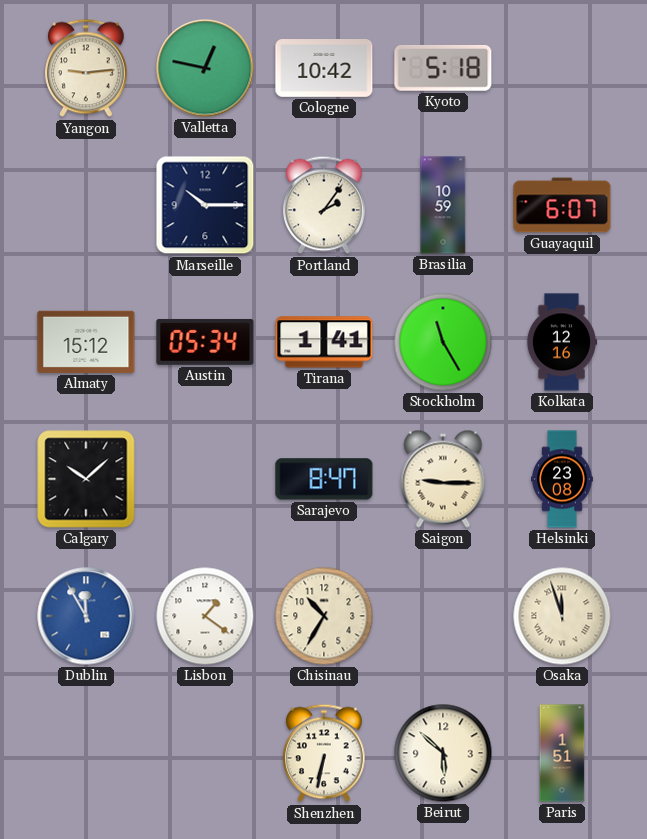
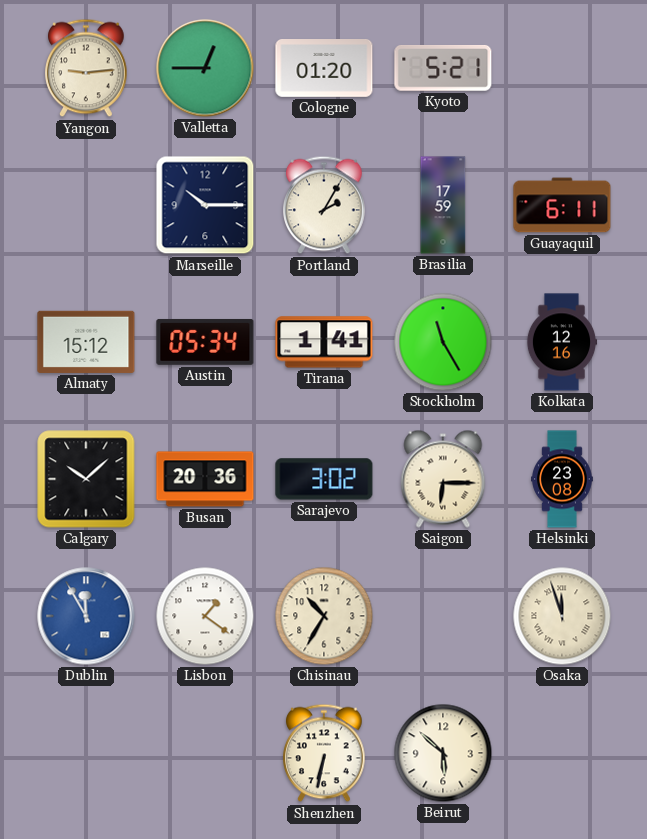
Valletta: 12:47 -> 12:45
Cologne: 10:42 -> 01:20
Kyoto: 5:18 -> 5:21
Portland: 2:06 -> 2:05
Brasilia: 10:59 -> 17:59
Guayaquil: 6:07 -> 6:11
Busan: none -> 20:36
Sarajevo: 8:47 -> 3:02
Saigon: 9:15 -> 6:15
Paris: 1:51 -> none
